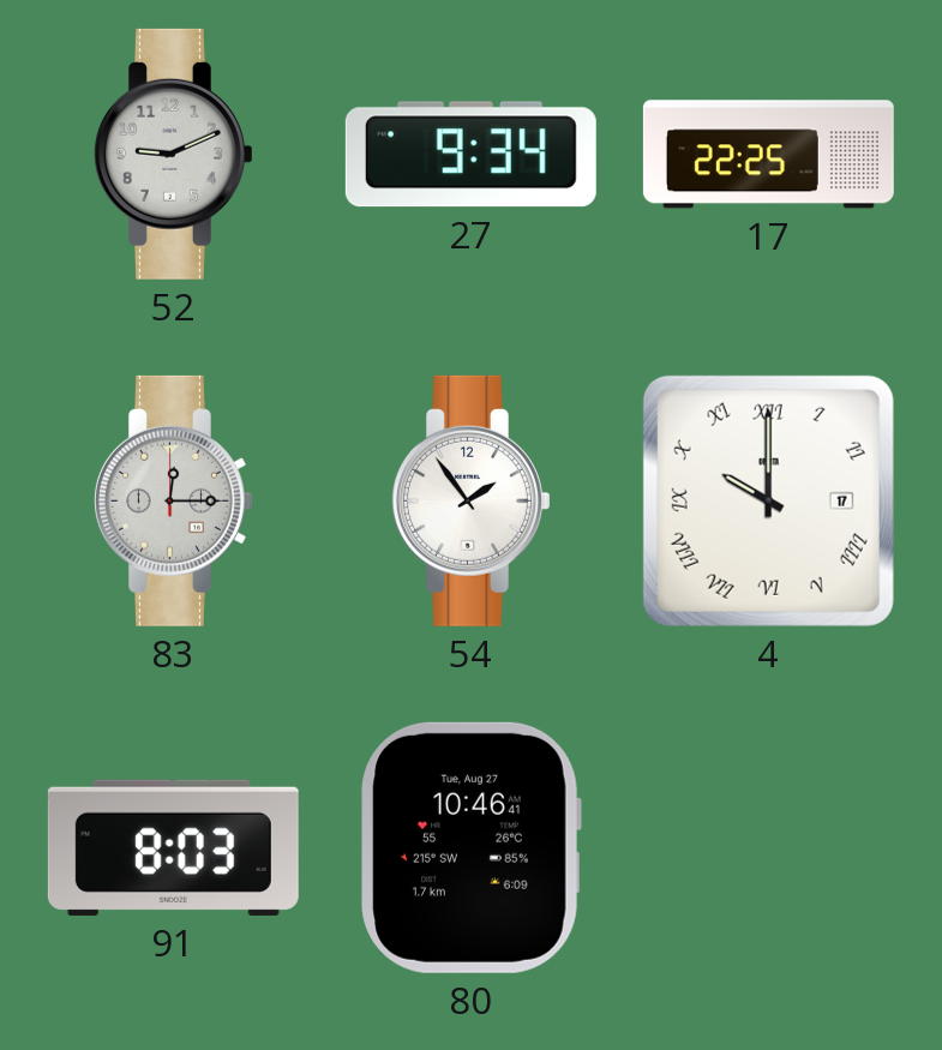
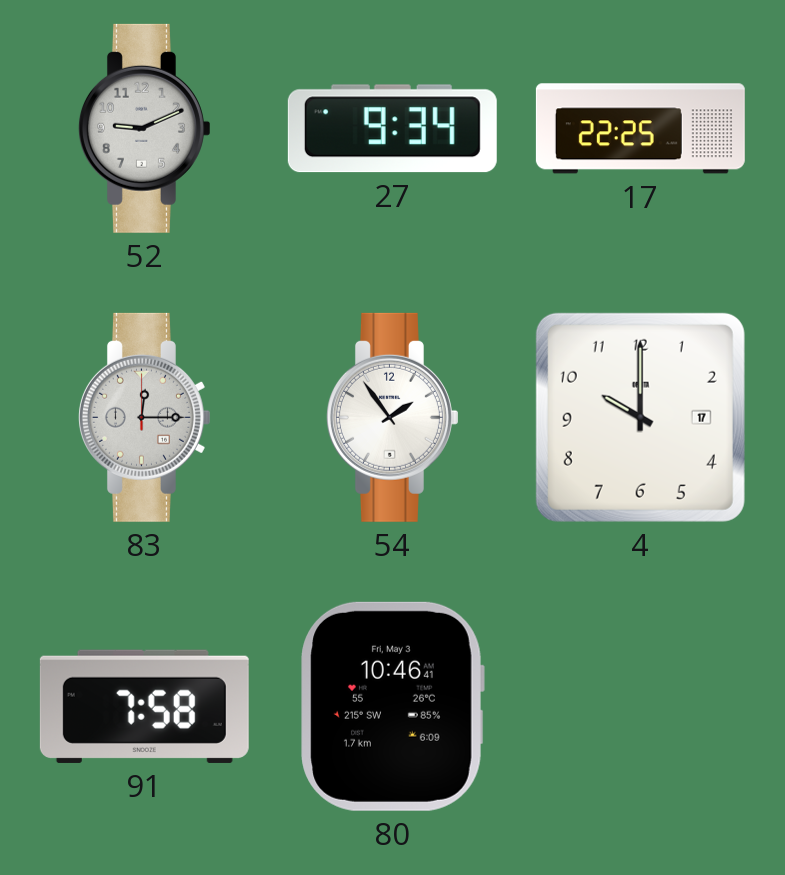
4 numerals: Roman -> Arabic
91: 8:03 -> 7:58
80 date: Tue, Aug 27 -> Fri, May 3
